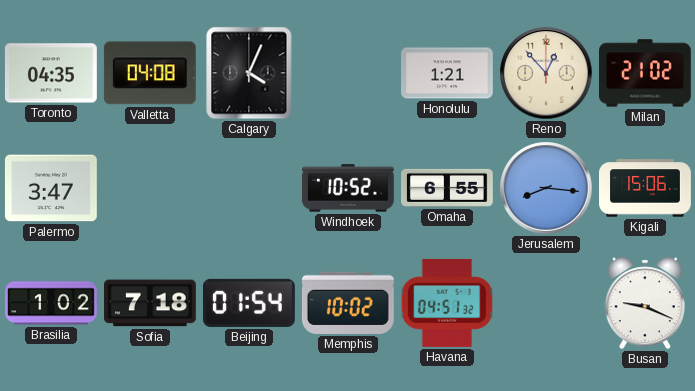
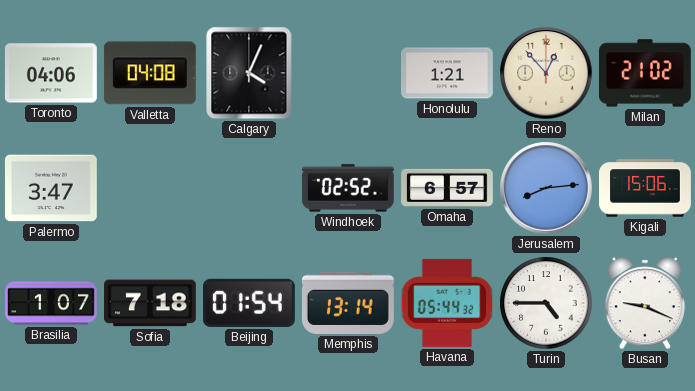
Toronto: 04:35 -> 04:06
Windhoek: 10:52 -> 02:52
Omaha: 6:55 -> 6:57
Jerusalem: 8:16 -> 8:14
Brasilia: 1:02 -> 1:07
Memphis: 10:02 -> 13:14
Havana: 04:51 -> 05:44
Turin: none -> 4:45
